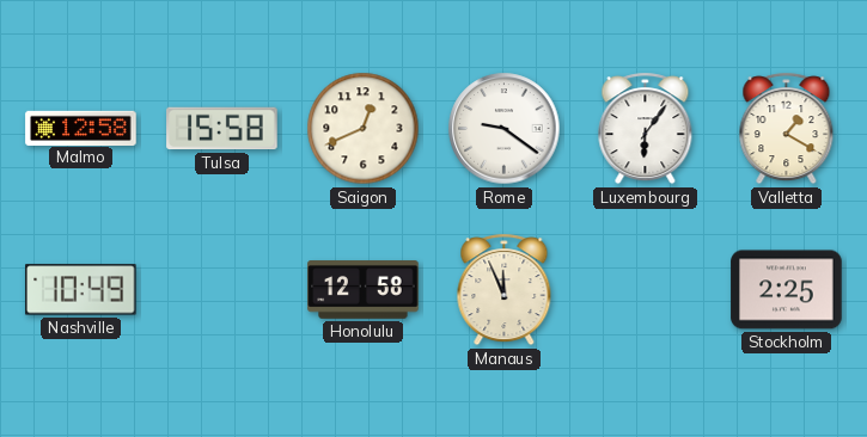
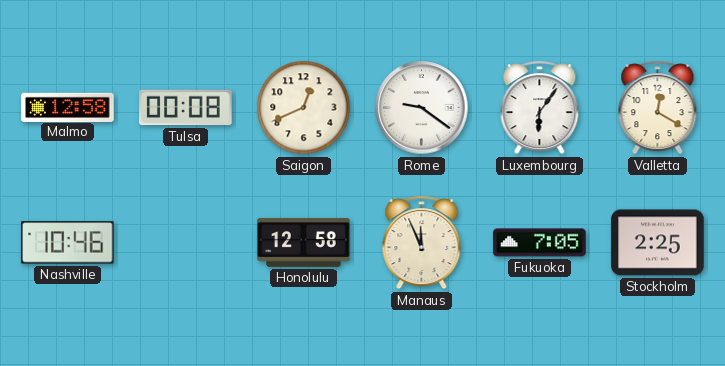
Tulsa: 15:58 -> 00:08
Valletta: 1:20 -> 12:20
Nashville: 10:49 -> 10:46
Fukuoka: none -> 7:05
